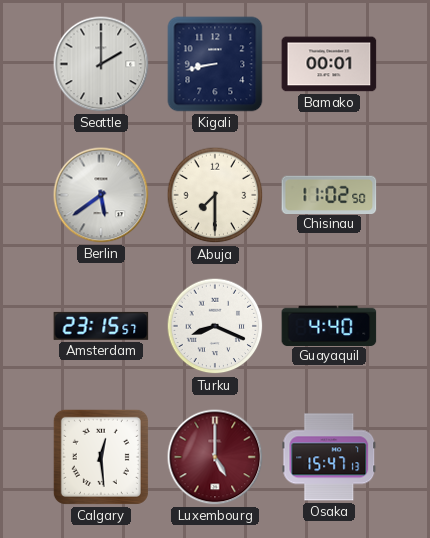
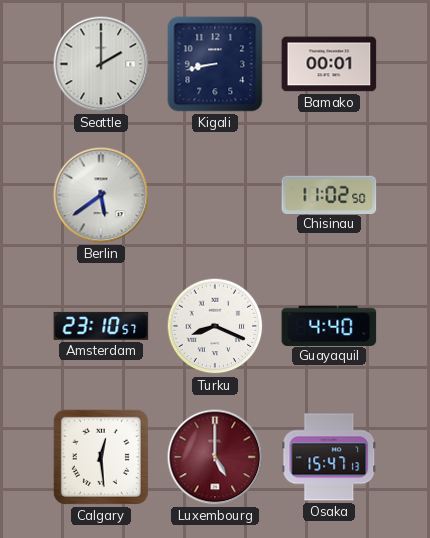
Abuja: 7:30 -> none
Amsterdam: 23:15 -> 23:10
